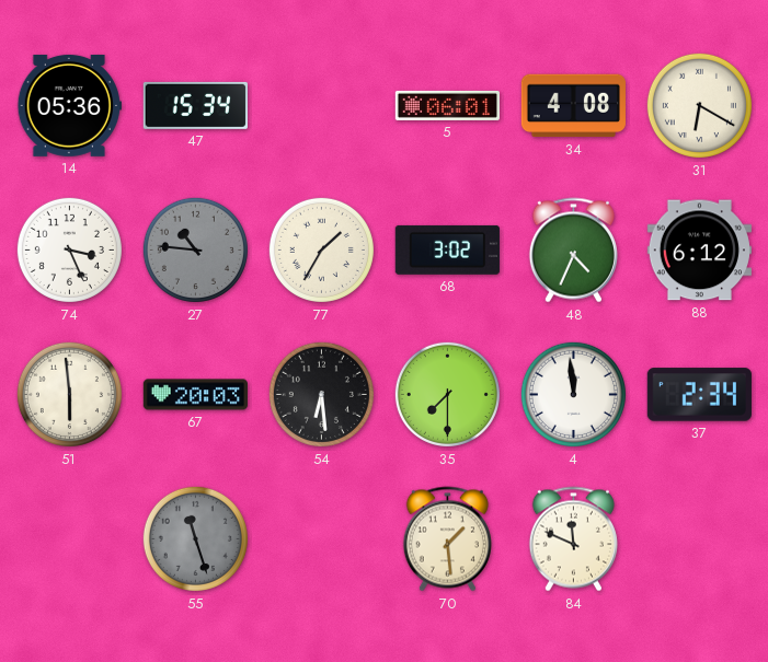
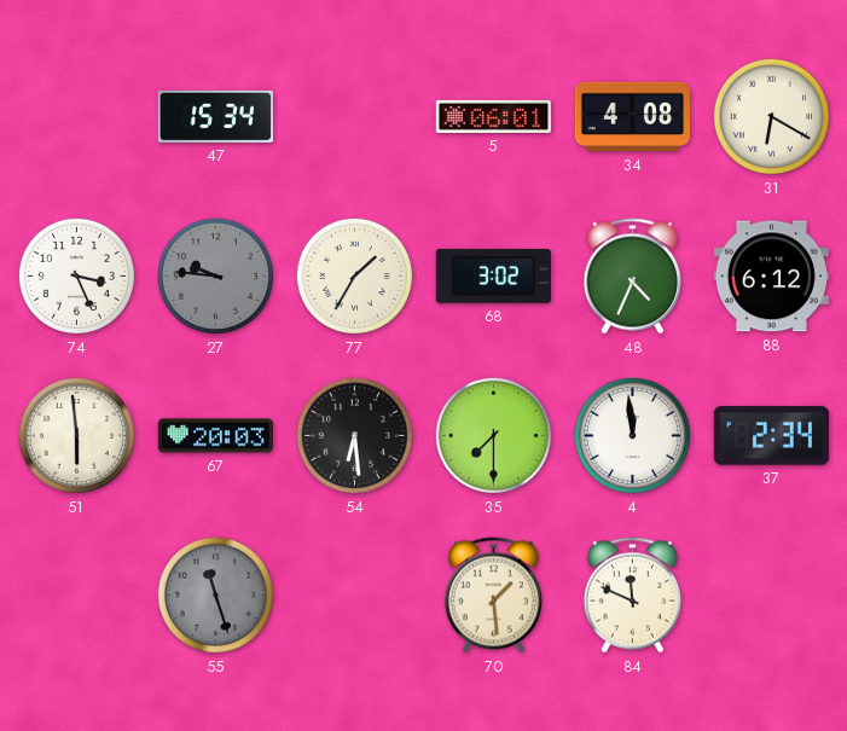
14: 05:36 -> none
27: 10:46 -> 9:46
